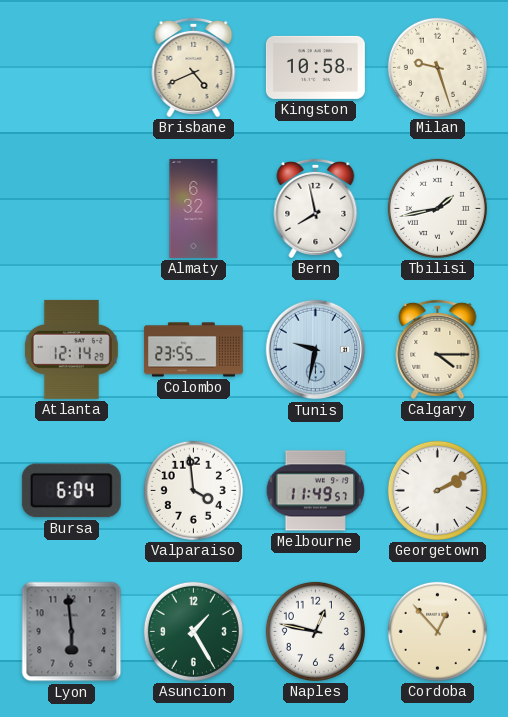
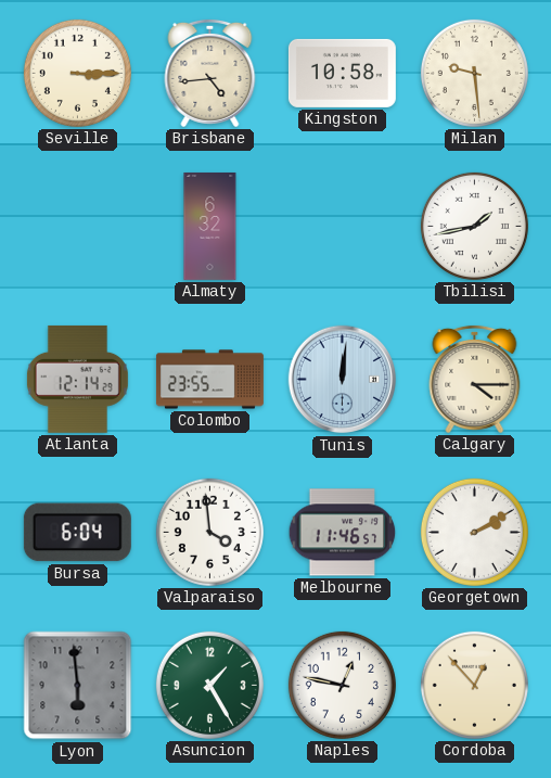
Seville: none -> 3:15
Brisbane: 4:41 -> 4:44
Milan: 9:27 -> 9:29
Bern: 7:58 -> none
Tunis: 9:32 -> 12:01
Melbourne: 11:49 -> 11:46
